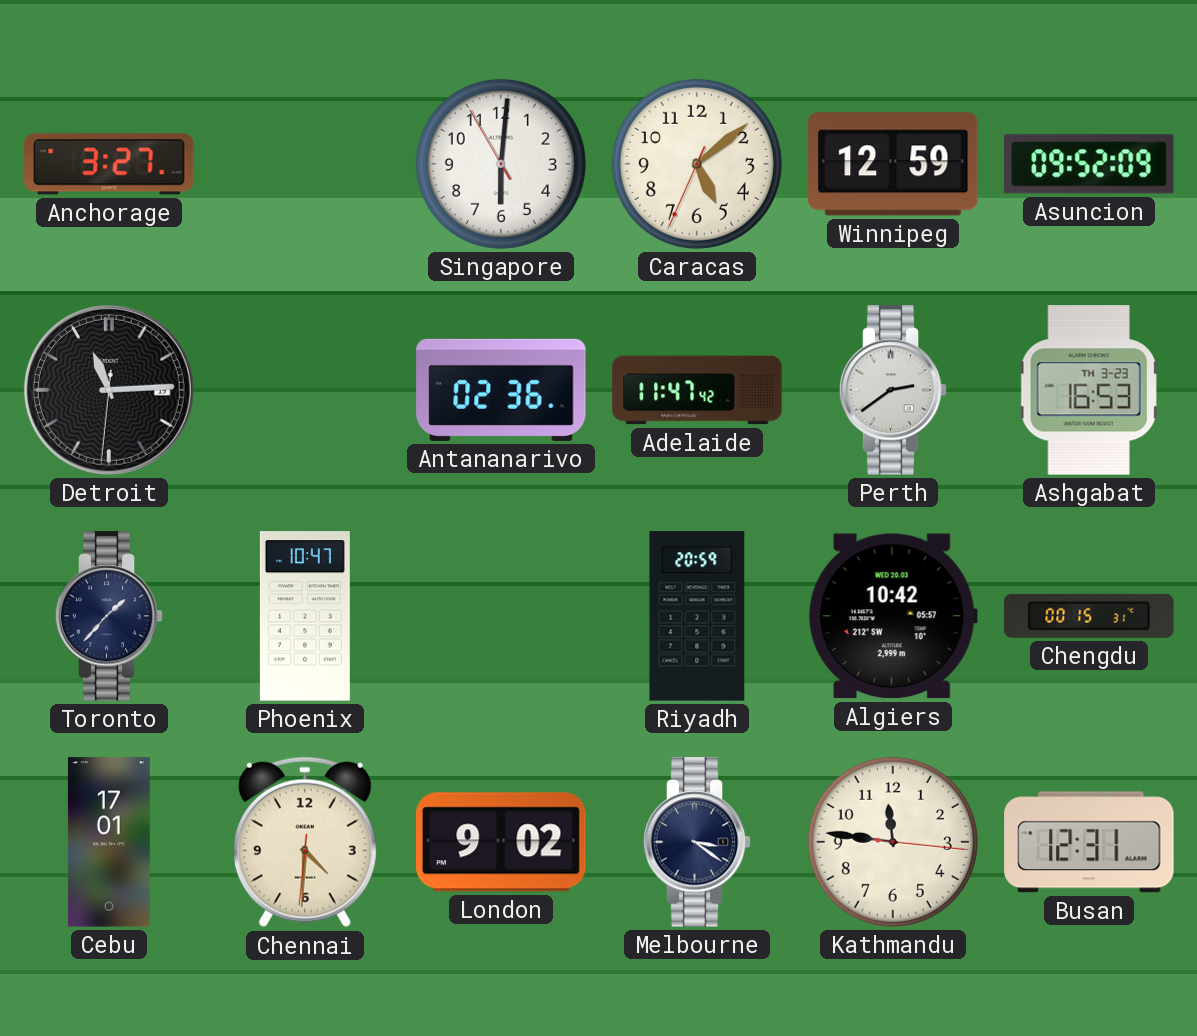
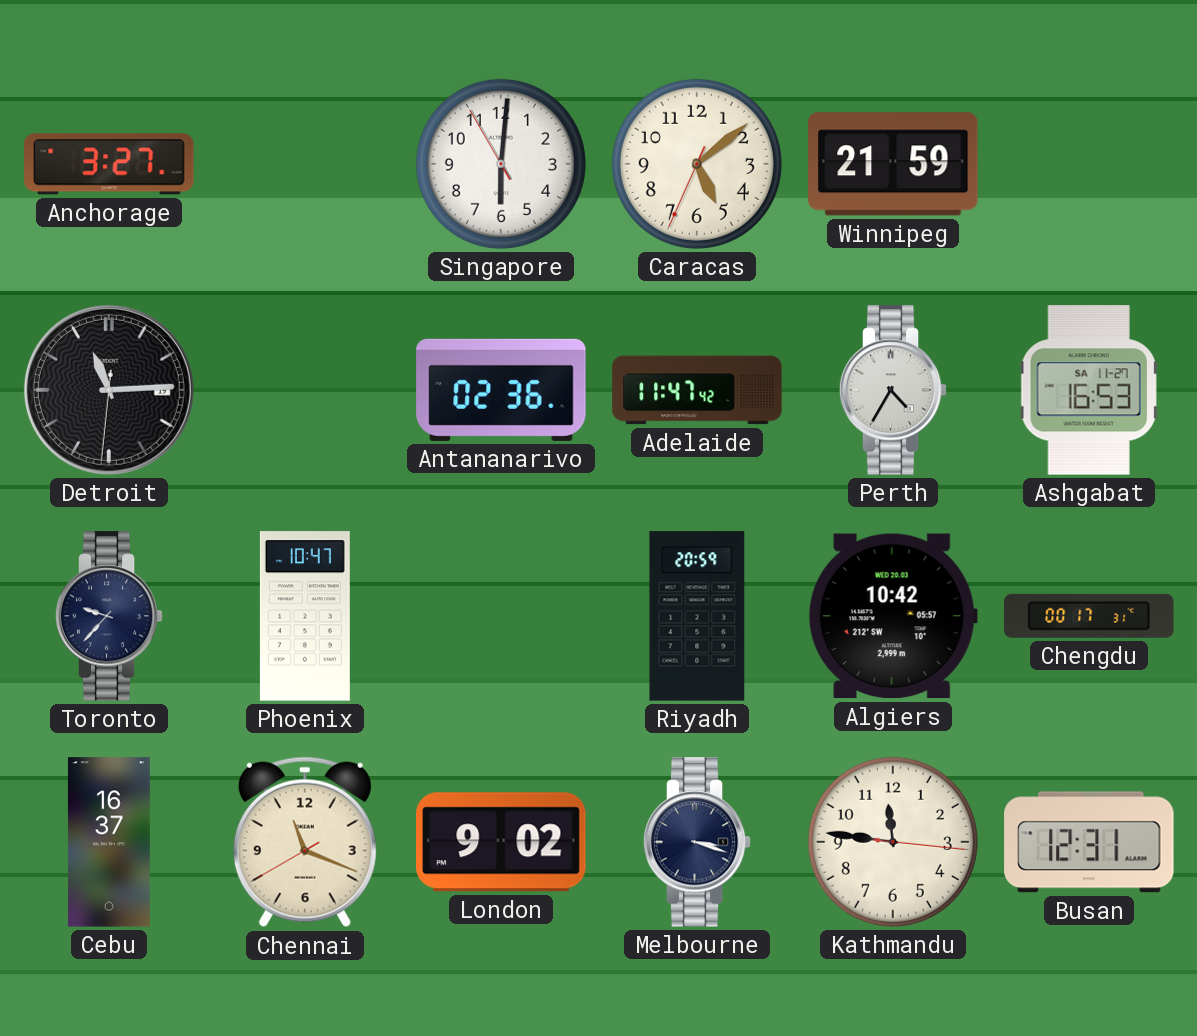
Winnipeg: 12:59 -> 21:59
Asuncion: 09:52 -> none
Perth: 2:39 -> 4:35
Ashgabat date: TH 3-23 -> SA 11-27
Toronto: 1:37 -> 9:37
Chengdu: 00:15 -> 00:17
Cebu: 17:01 -> 16:37
Chennai: 4:30 -> 11:18
Melbourne: 3:21 -> 3:18
